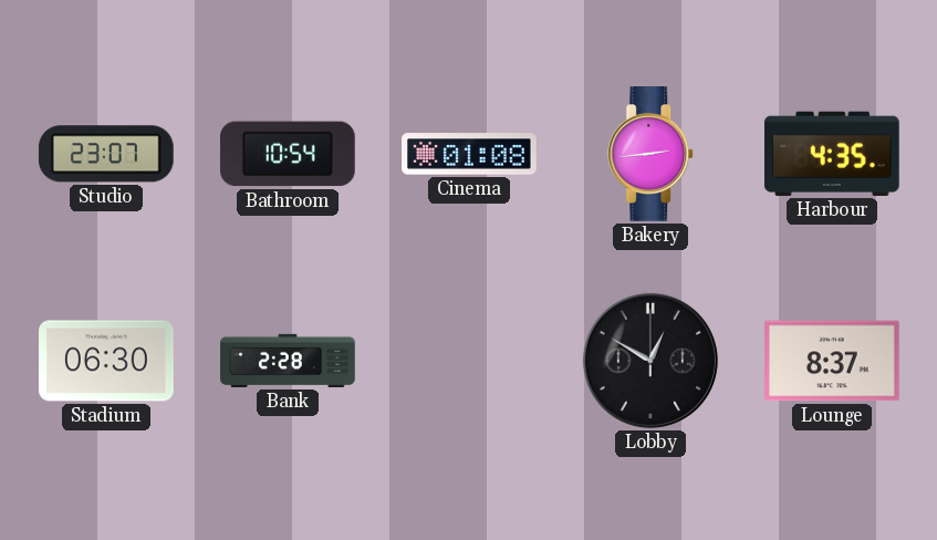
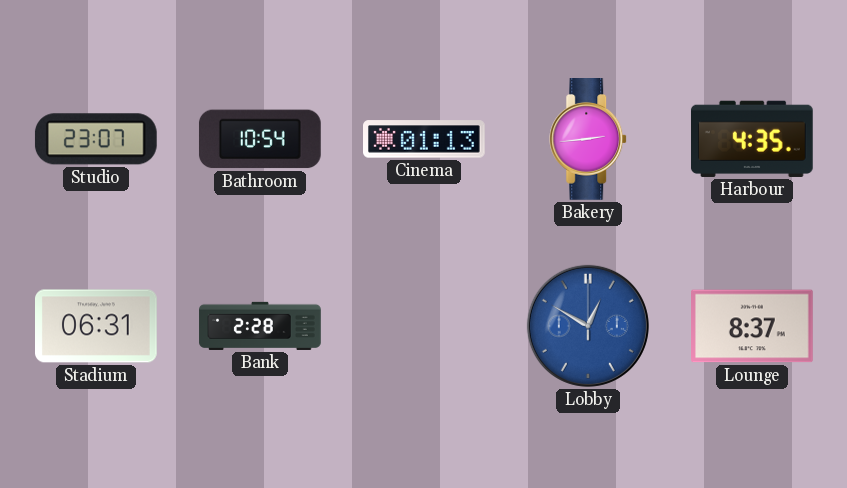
Cinema: 01:08 -> 01:13
Stadium: 06:30 -> 06:31
Lobby dial: black -> blue
